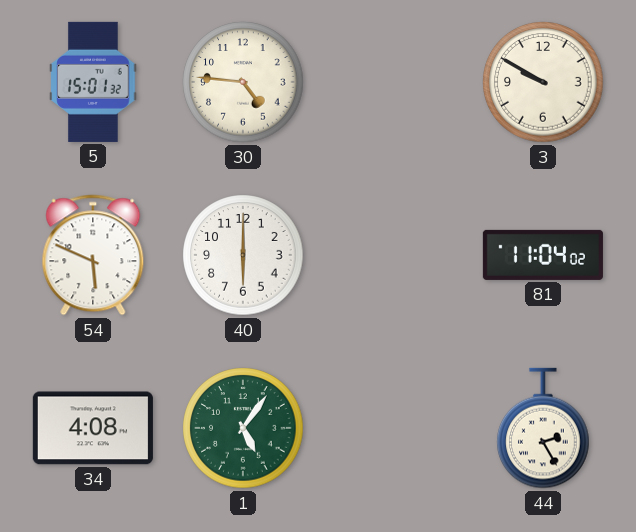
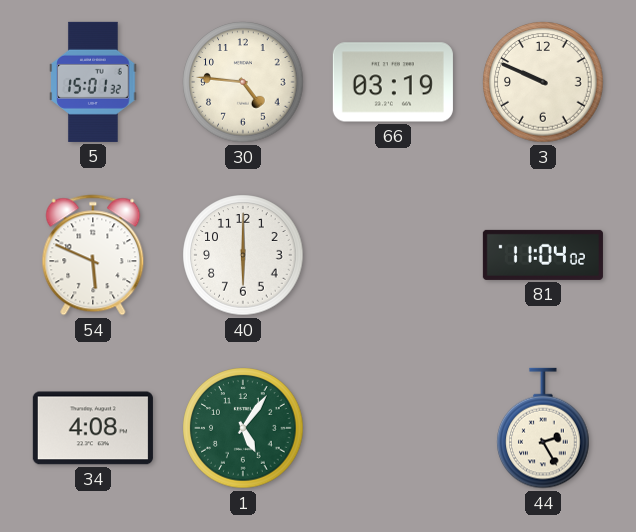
66: none -> 03:19
3: 9:50 -> 9:49
